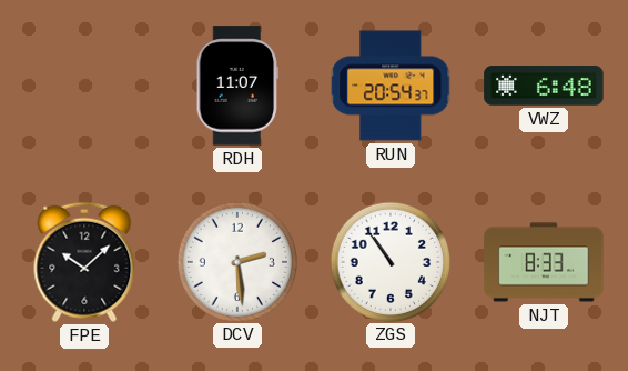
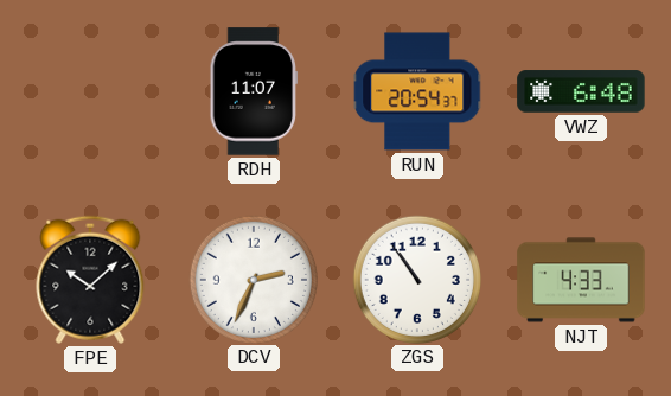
DCV: 2:29 -> 2:34
NJT: 8:33 -> 4:33
